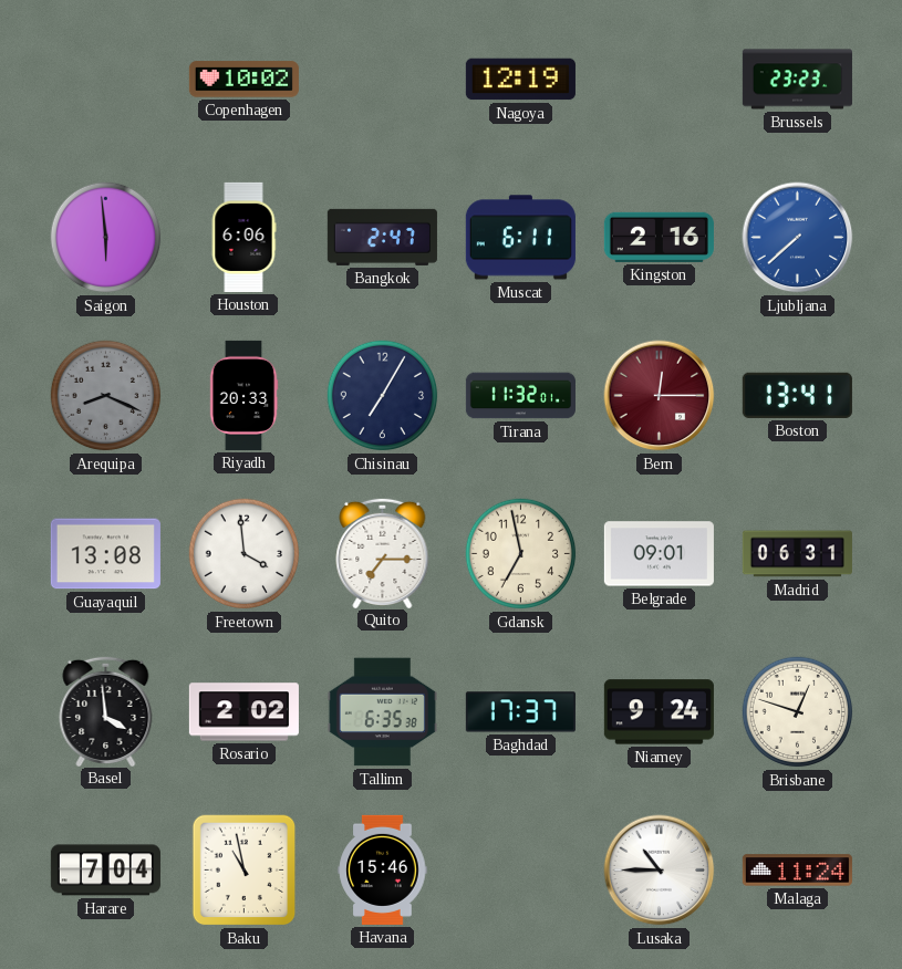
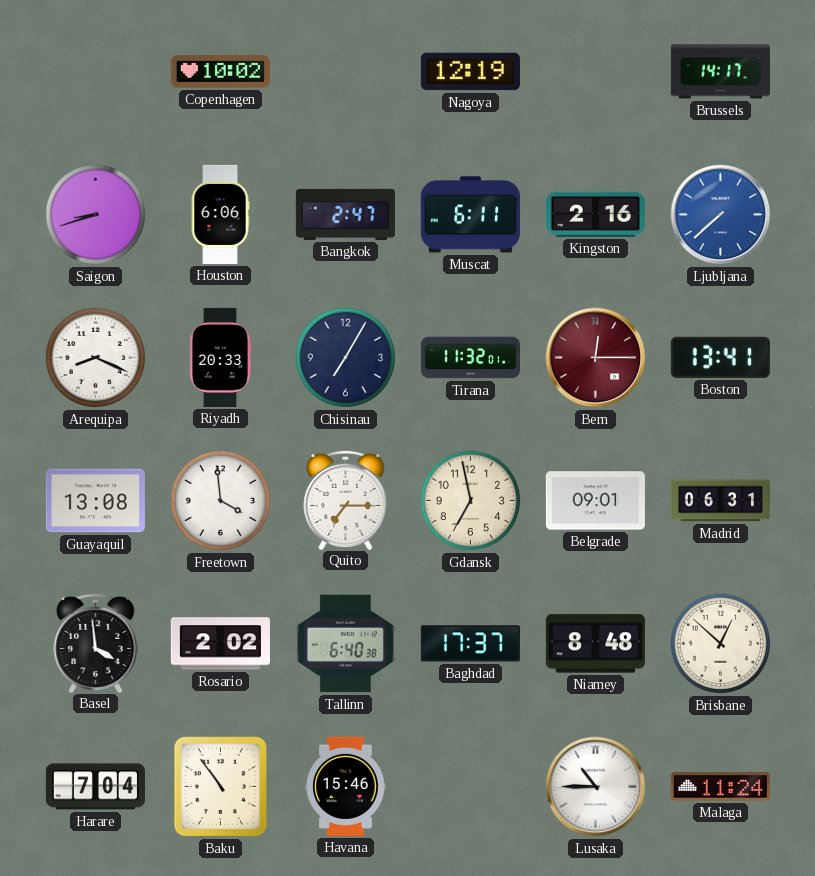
Brussels: 23:23 -> 14:17
Saigon: 5:59 -> 8:42
Arequipa dial: grey -> white
Tallinn: 6:35 -> 6:40
Niamey: 9:24 -> 8:48
Brisbane: 12:48 -> 12:52
Baku: 10:58 -> 10:54
